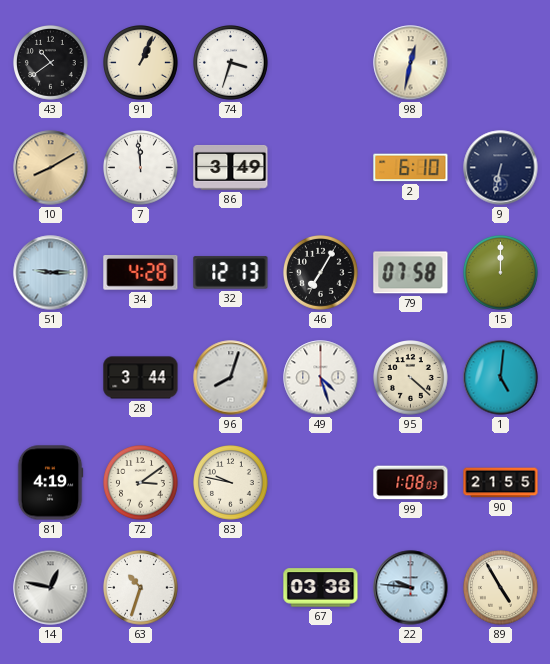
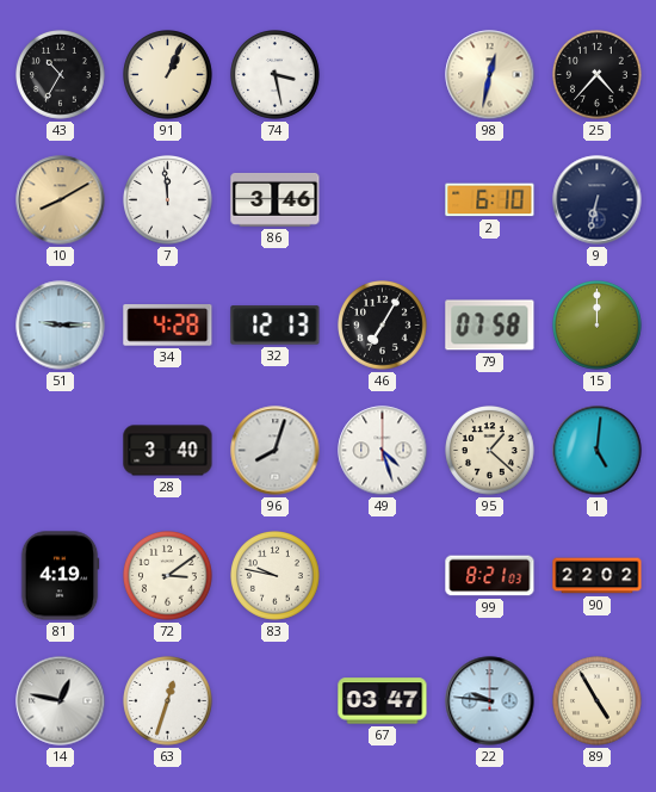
43: 10:39 -> 10:35
74: 3:33 -> 3:28
25: none -> 4:37
86: 3:49 -> 3:46
28: 3:44 -> 3:40
95: 4:22 -> 1:22
99: 1:08 -> 8:21
90: 21:55 -> 22:02
63: 10:33 -> 12:33
67: 03:38 -> 03:47
